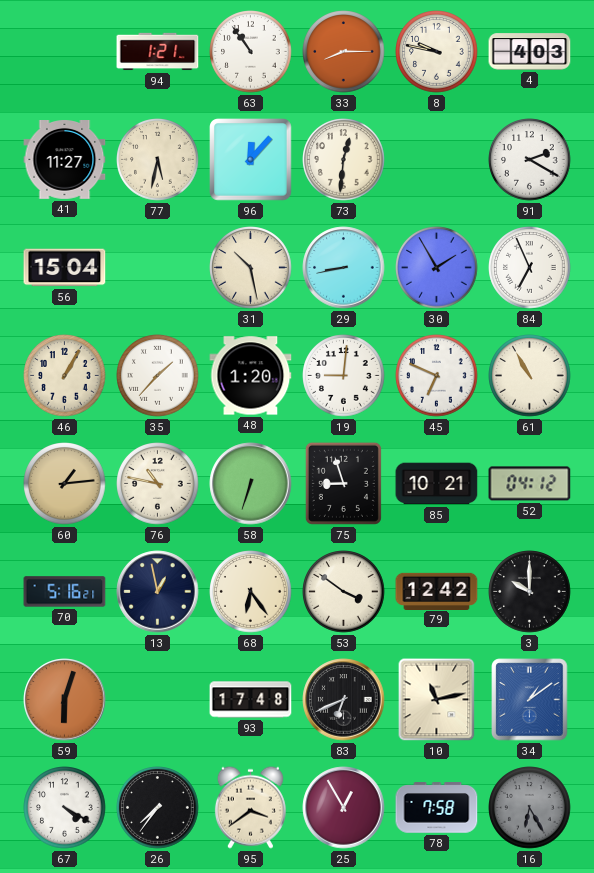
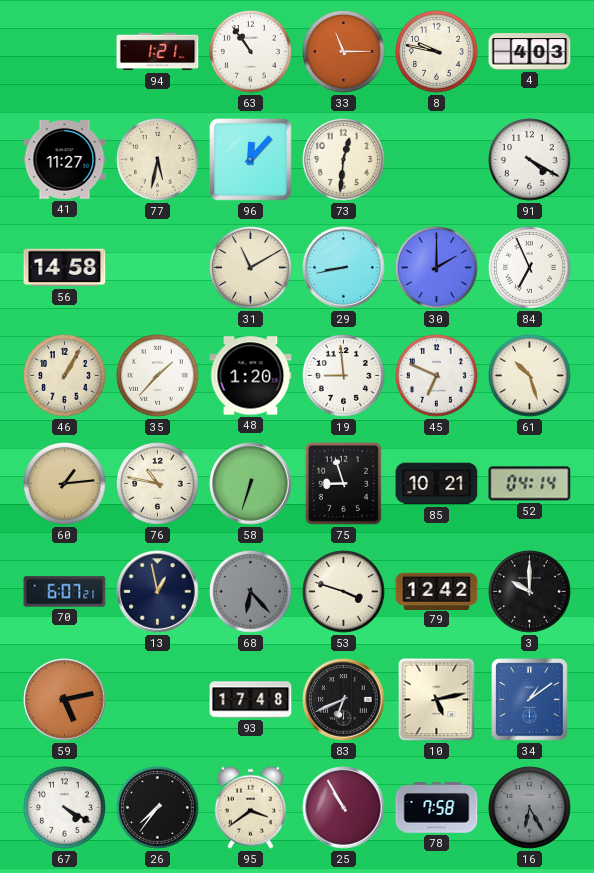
33: 8:15 -> 11:15
91: 2:20 -> 4:20
56: 15:04 -> 14:58
31: 10:28 -> 11:10
30: 1:55 -> 2:00
19: 9:01 -> 8:59
61: 10:55 -> 10:27
52: 04:12 -> 04:14
70: 5:16 -> 6:07
68: 6:24 -> 6:23
68 dial: cream -> grey
53: 3:51 -> 3:48
59: 6:03 -> 5:13
10: 11:13 -> 5:13
25: 12:55 -> 10:55
